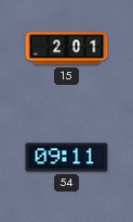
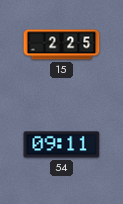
15: 2:01 -> 2:25
